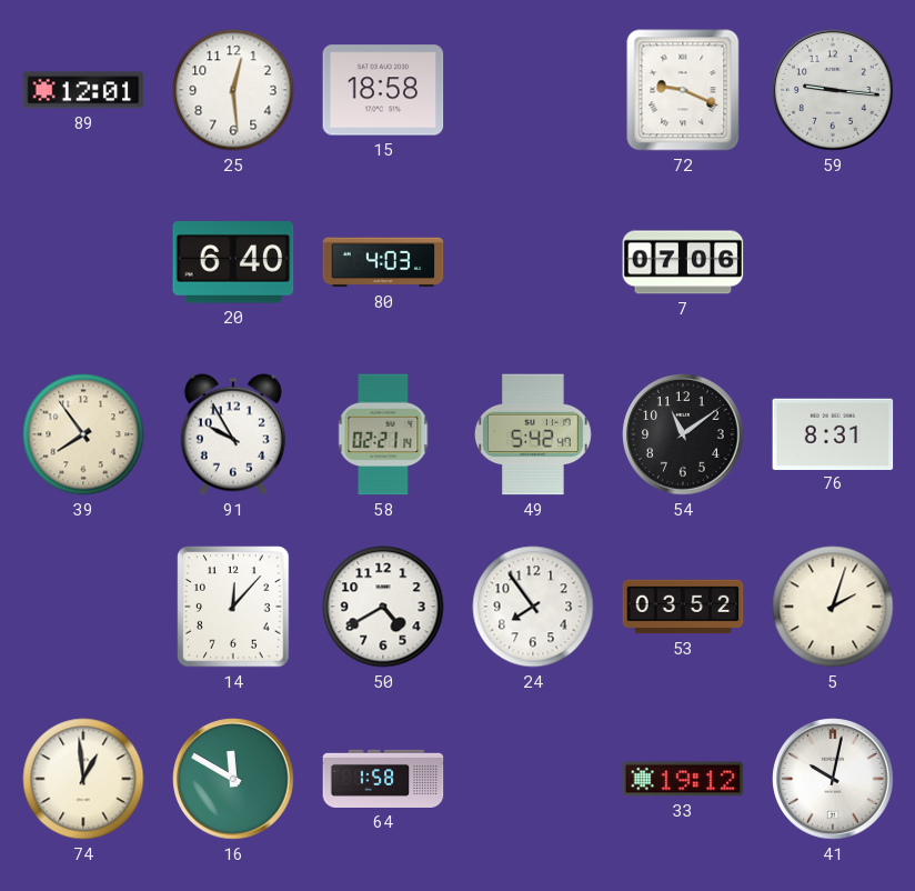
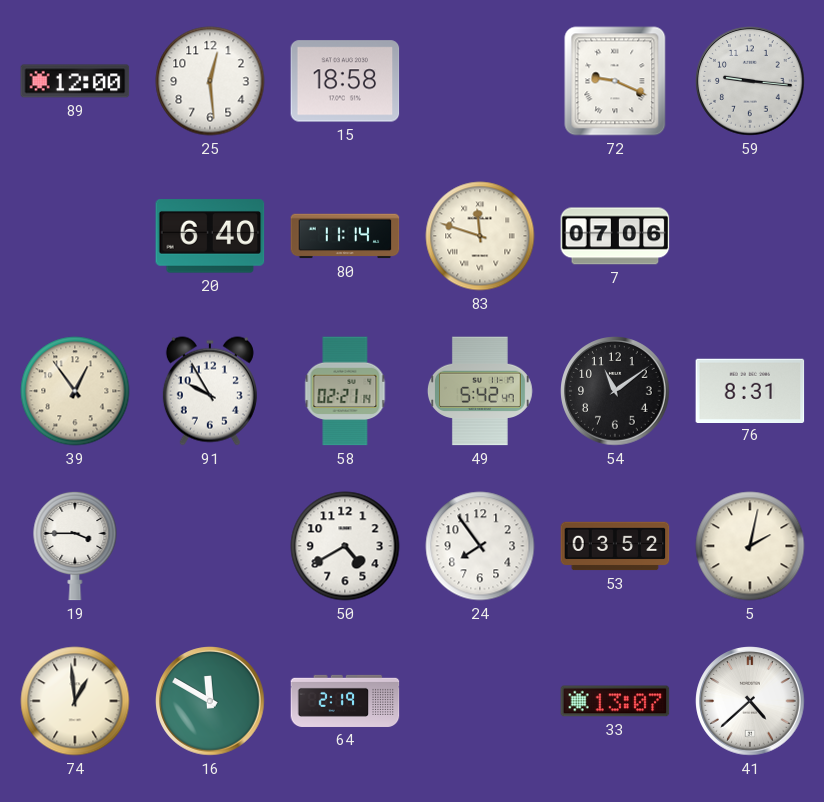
89: 12:01 -> 12:00
80: 4:03 -> 11:14
83: none -> 11:48
39: 7:54 -> 12:54
19: none -> 3:45
14: 12:07 -> none
5: 2:03 -> 2:02
64: 1:58 -> 2:19
33: 19:12 -> 13:07
41: 10:02 -> 4:38
